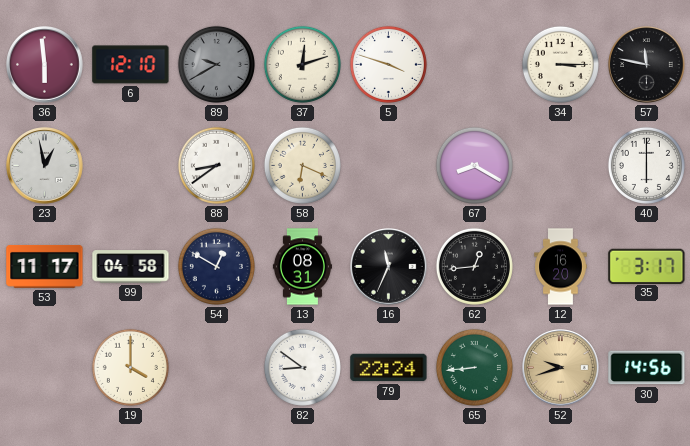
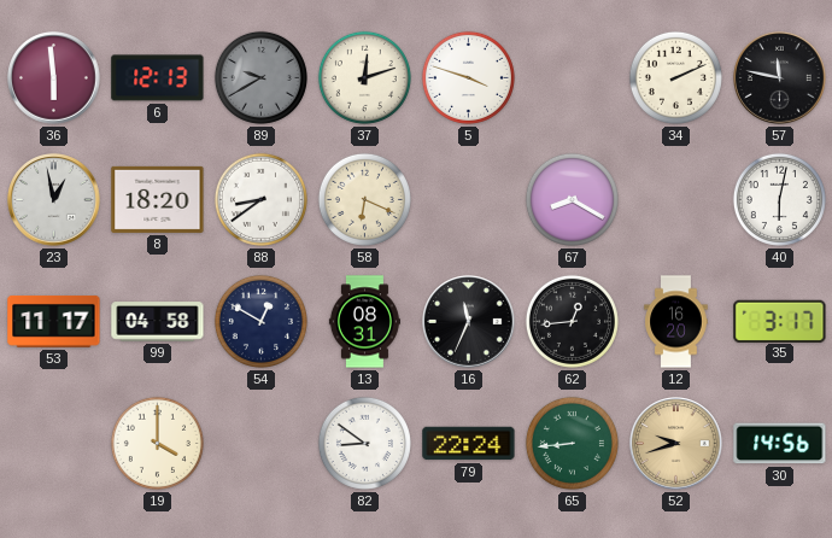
6: 12:10 -> 12:13
34: 3:15 -> 2:11
8: none -> 18:20
40: 6:00 -> 6:02
